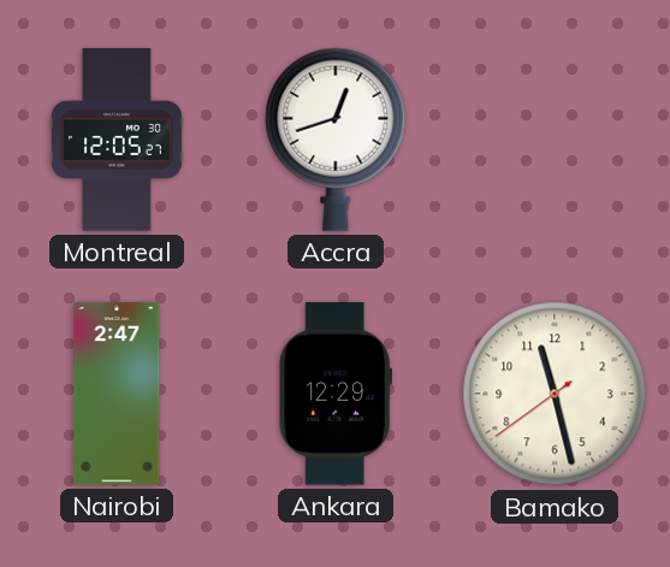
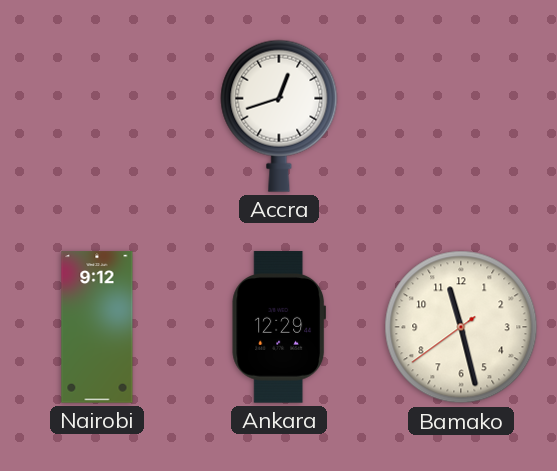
Montreal: 12:05 -> none
Nairobi: 2:47 -> 9:12
